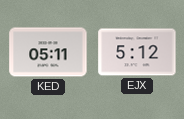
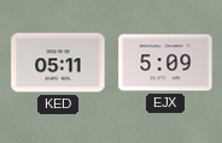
EJX: 5:12 -> 5:09
